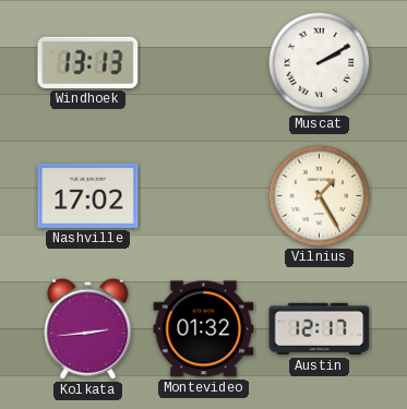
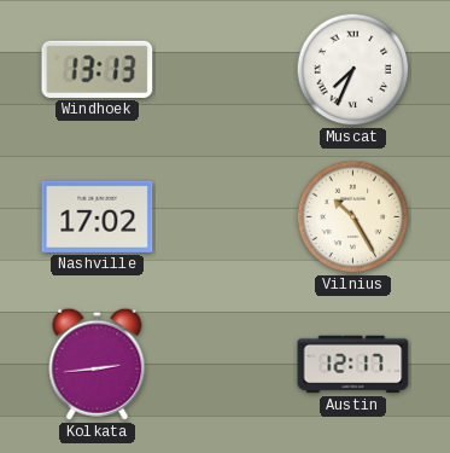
Muscat: 2:10 -> 7:34
Vilnius: 1:25 -> 10:25
Montevideo: 01:32 -> none
